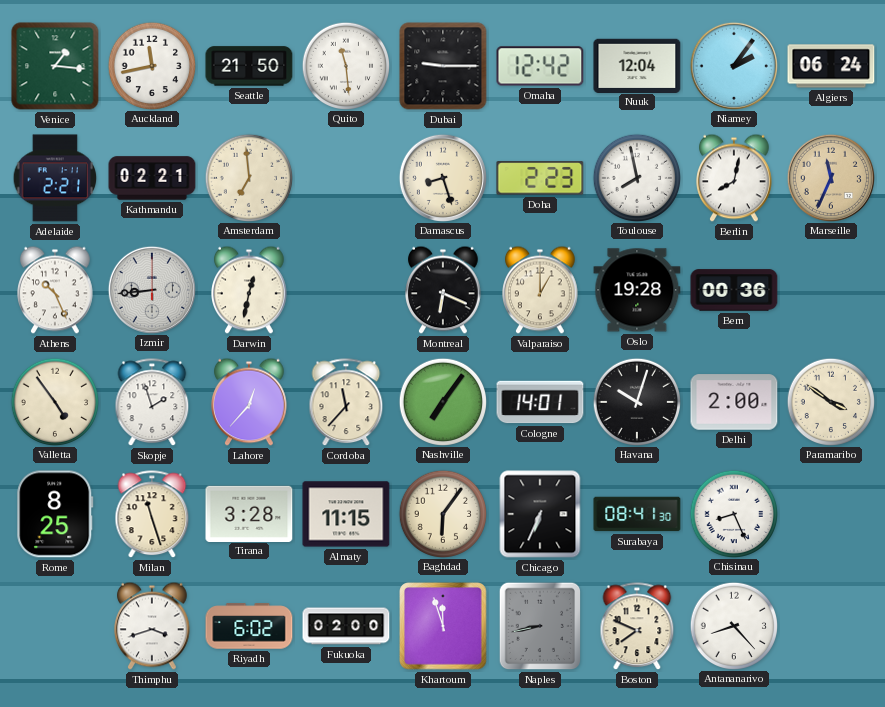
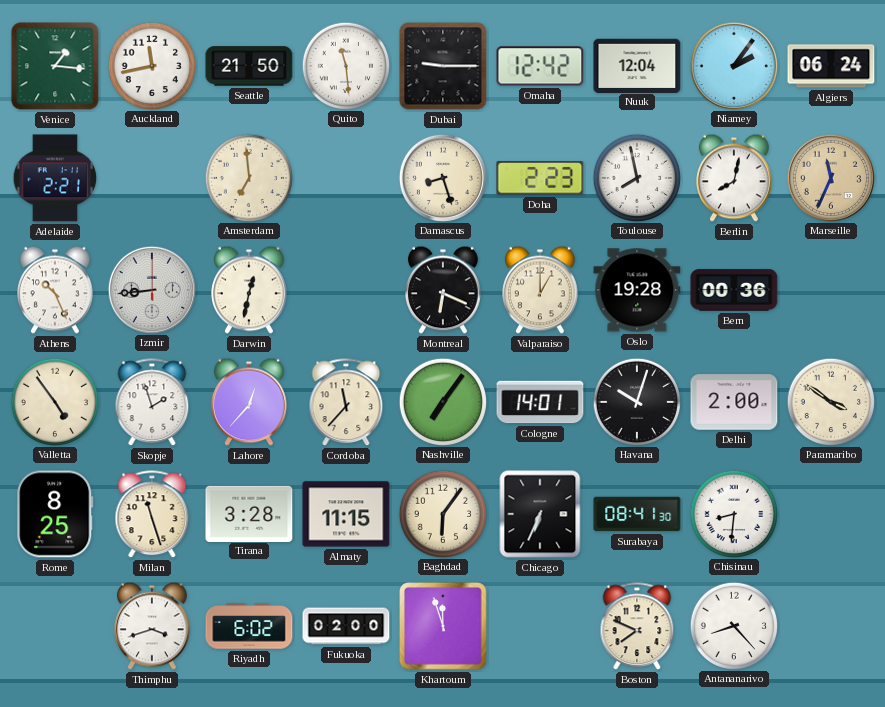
Kathmandu: 02:21 -> none
Chisinau: 8:26 -> 8:31
Naples: 8:43 -> none
